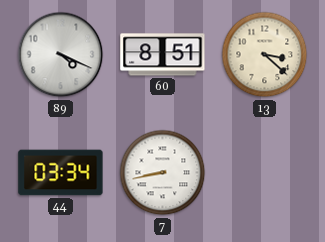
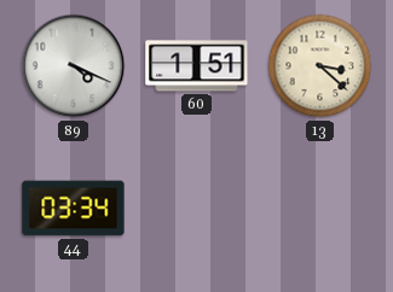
60: 8:51 -> 1:51
7: 8:43 -> none
